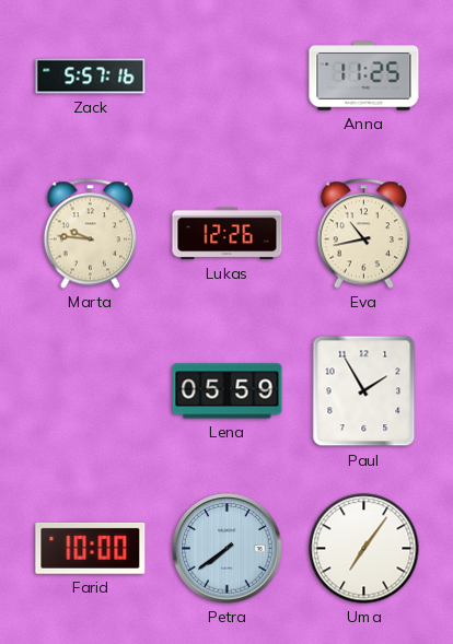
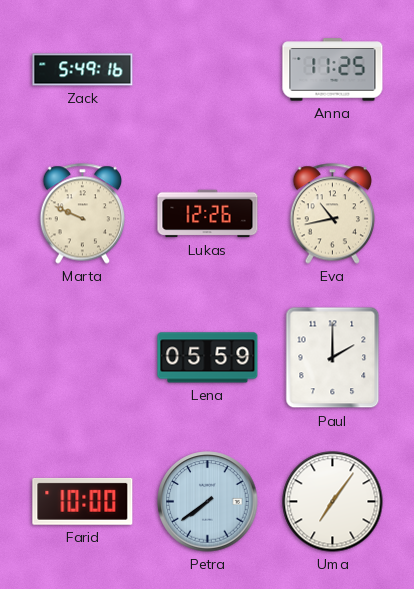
Zack: 5:57 -> 5:49
Marta: 9:46 -> 9:49
Paul: 1:55 -> 2:00
